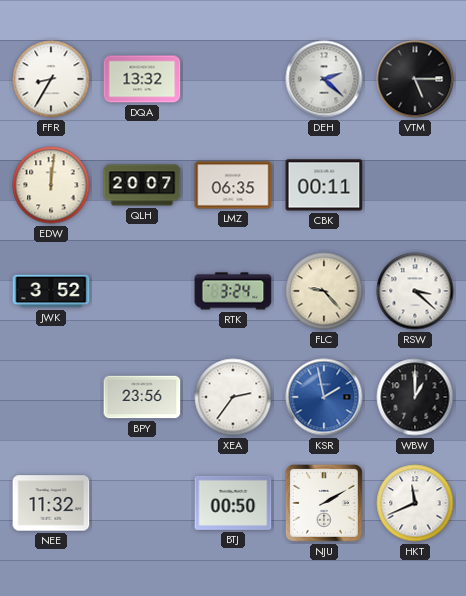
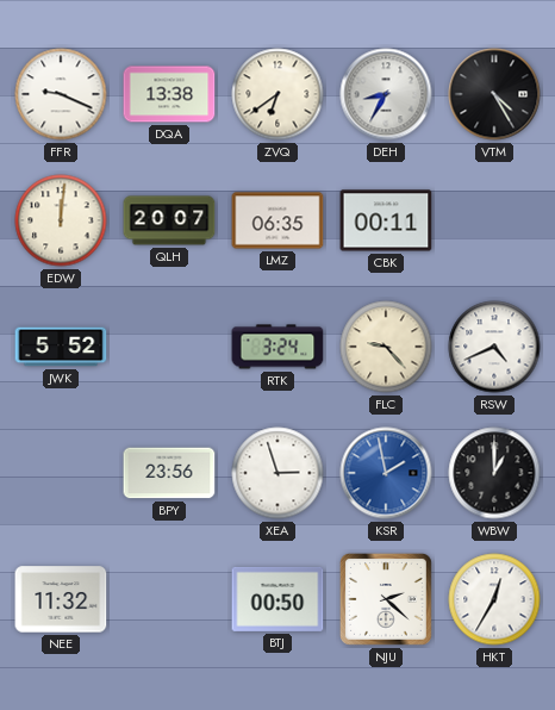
FFR: 8:35 -> 9:19
DQA: 13:32 -> 13:38
ZVQ: none -> 6:39
DEH: 2:22 -> 8:35
VTM: 5:15 -> 4:25
JWK: 3:52 -> 5:52
RSW: 3:22 -> 4:41
XEA: 2:36 -> 2:57
NJU: 2:10 -> 2:22
HKT: 11:41 -> 12:35
